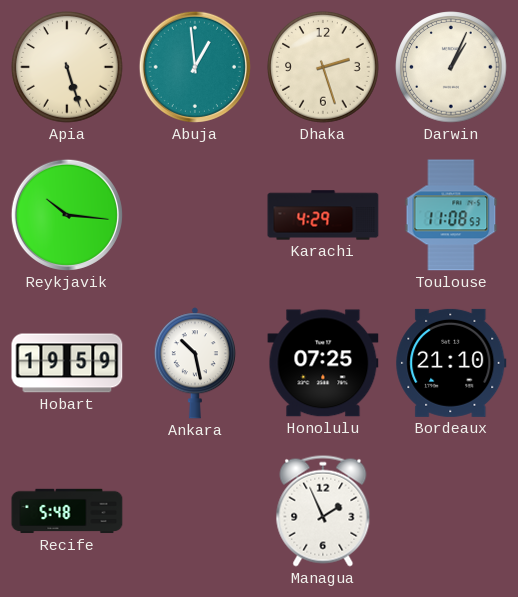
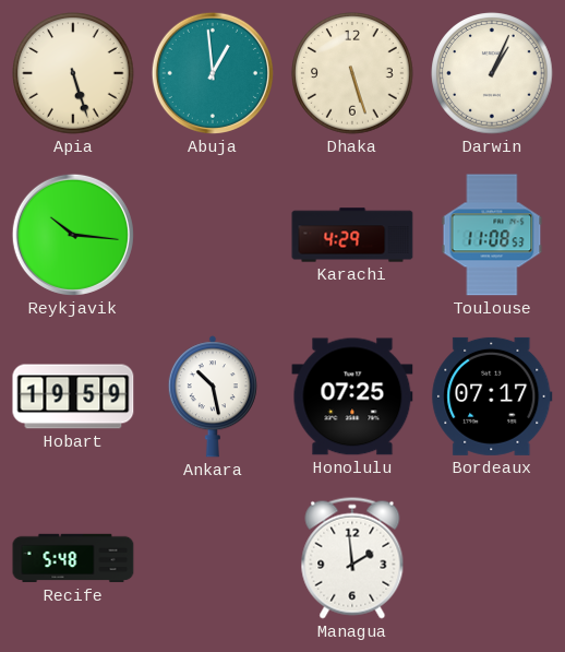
Dhaka: 2:27 -> 5:27
Bordeaux: 21:10 -> 07:17
Managua: 1:56 -> 1:59
